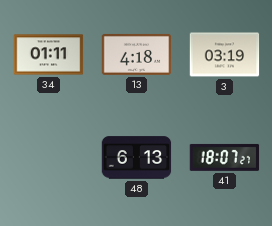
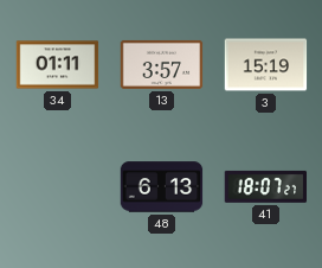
13: 4:18 -> 3:57
3: 03:19 -> 15:19
